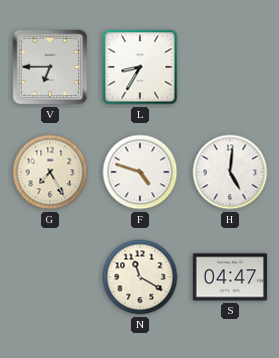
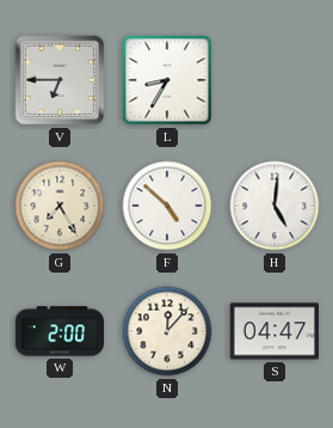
F: 4:48 -> 4:52
W: none -> 2:00
N: 11:20 -> 12:07
